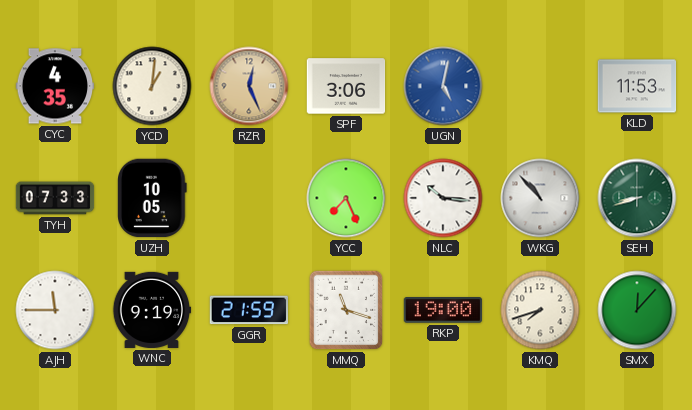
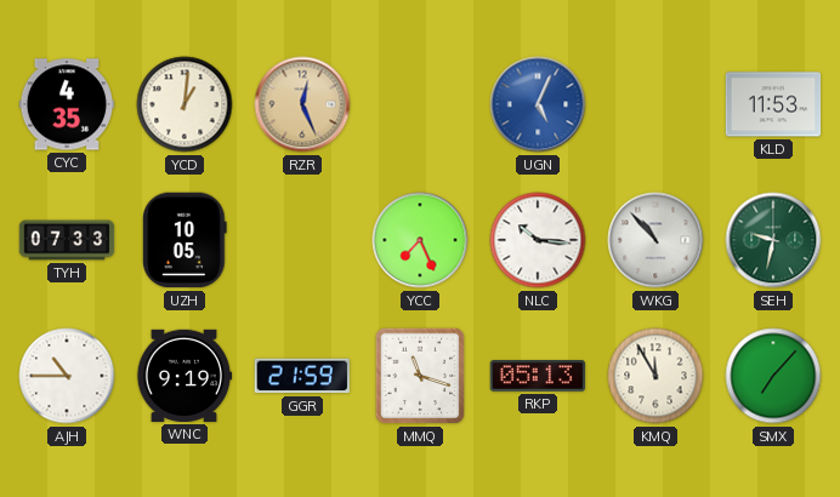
SPF: 3:06 -> none
UGN: 5:02 -> 5:04
SEH: 8:42 -> 9:32
AJH: 11:45 -> 10:45
RKP: 19:00 -> 05:13
KMQ: 7:42 -> 11:55
SMX: 12:07 -> 7:07
